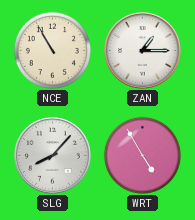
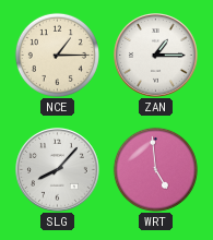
NCE: 10:55 -> 1:15
WRT: 4:55 -> 4:59
